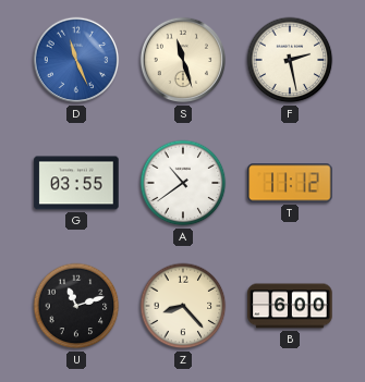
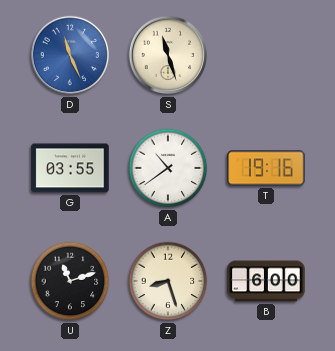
F: 2:28 -> none
T: 11:12 -> 19:16
Z: 8:23 -> 8:27
